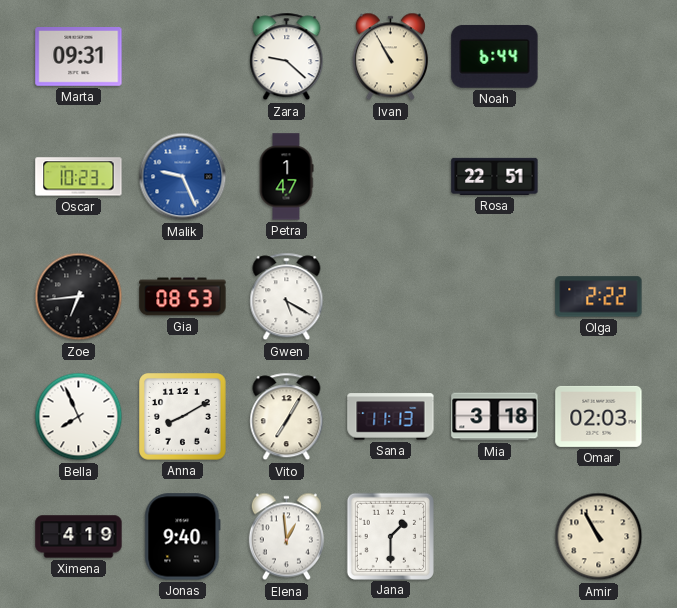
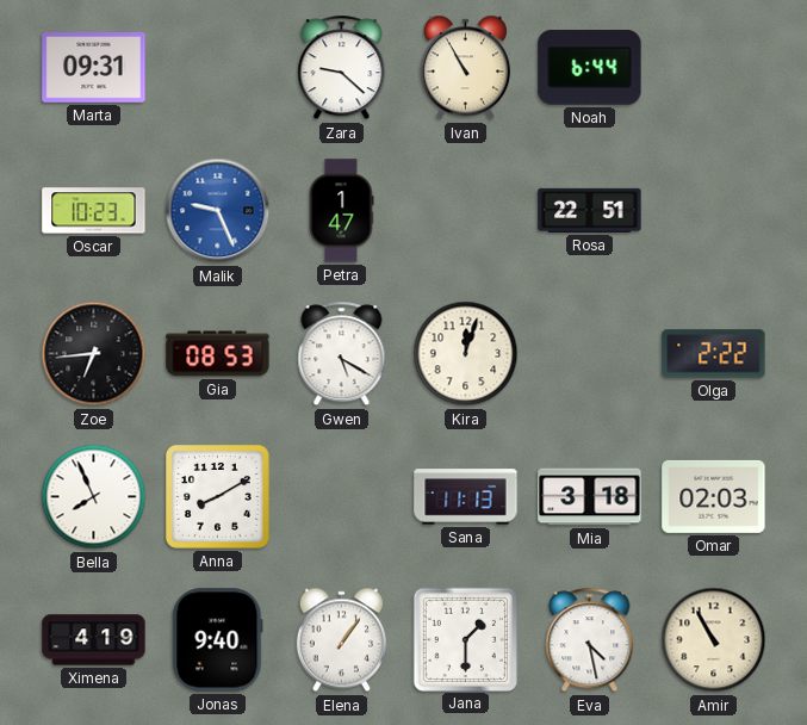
Kira: none -> 12:03
Vito: 7:05 -> none
Elena: 12:59 -> 1:06
Eva: none -> 4:28
